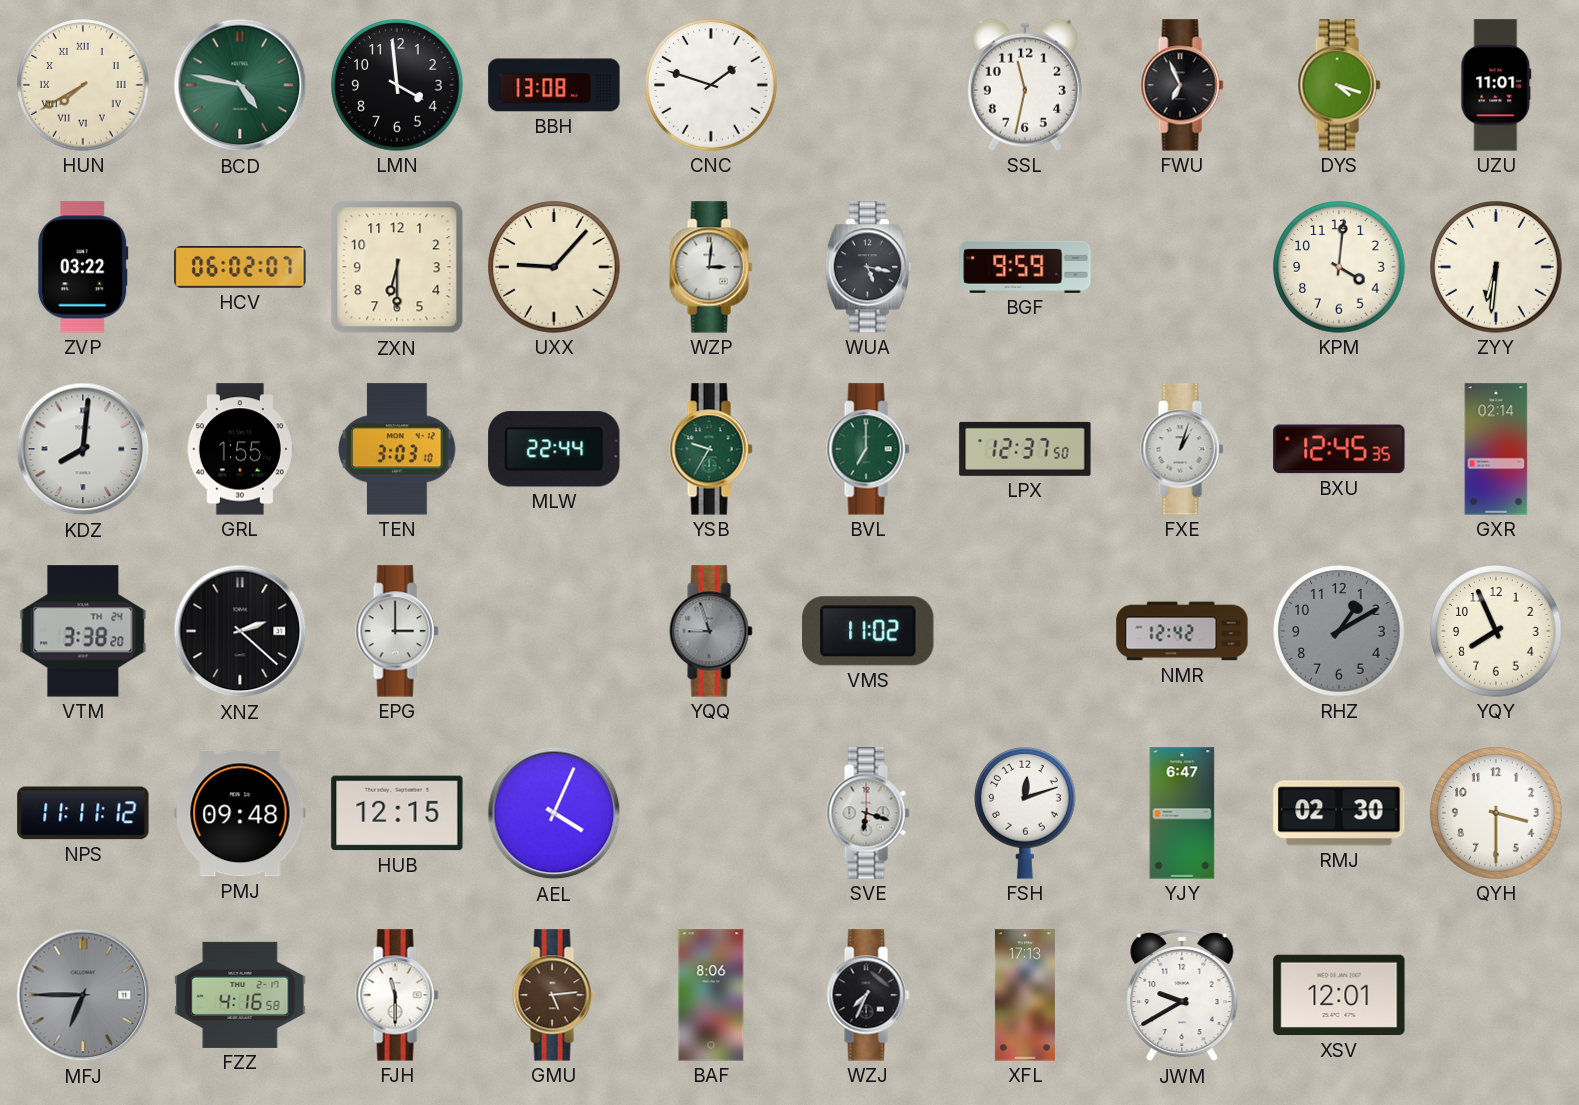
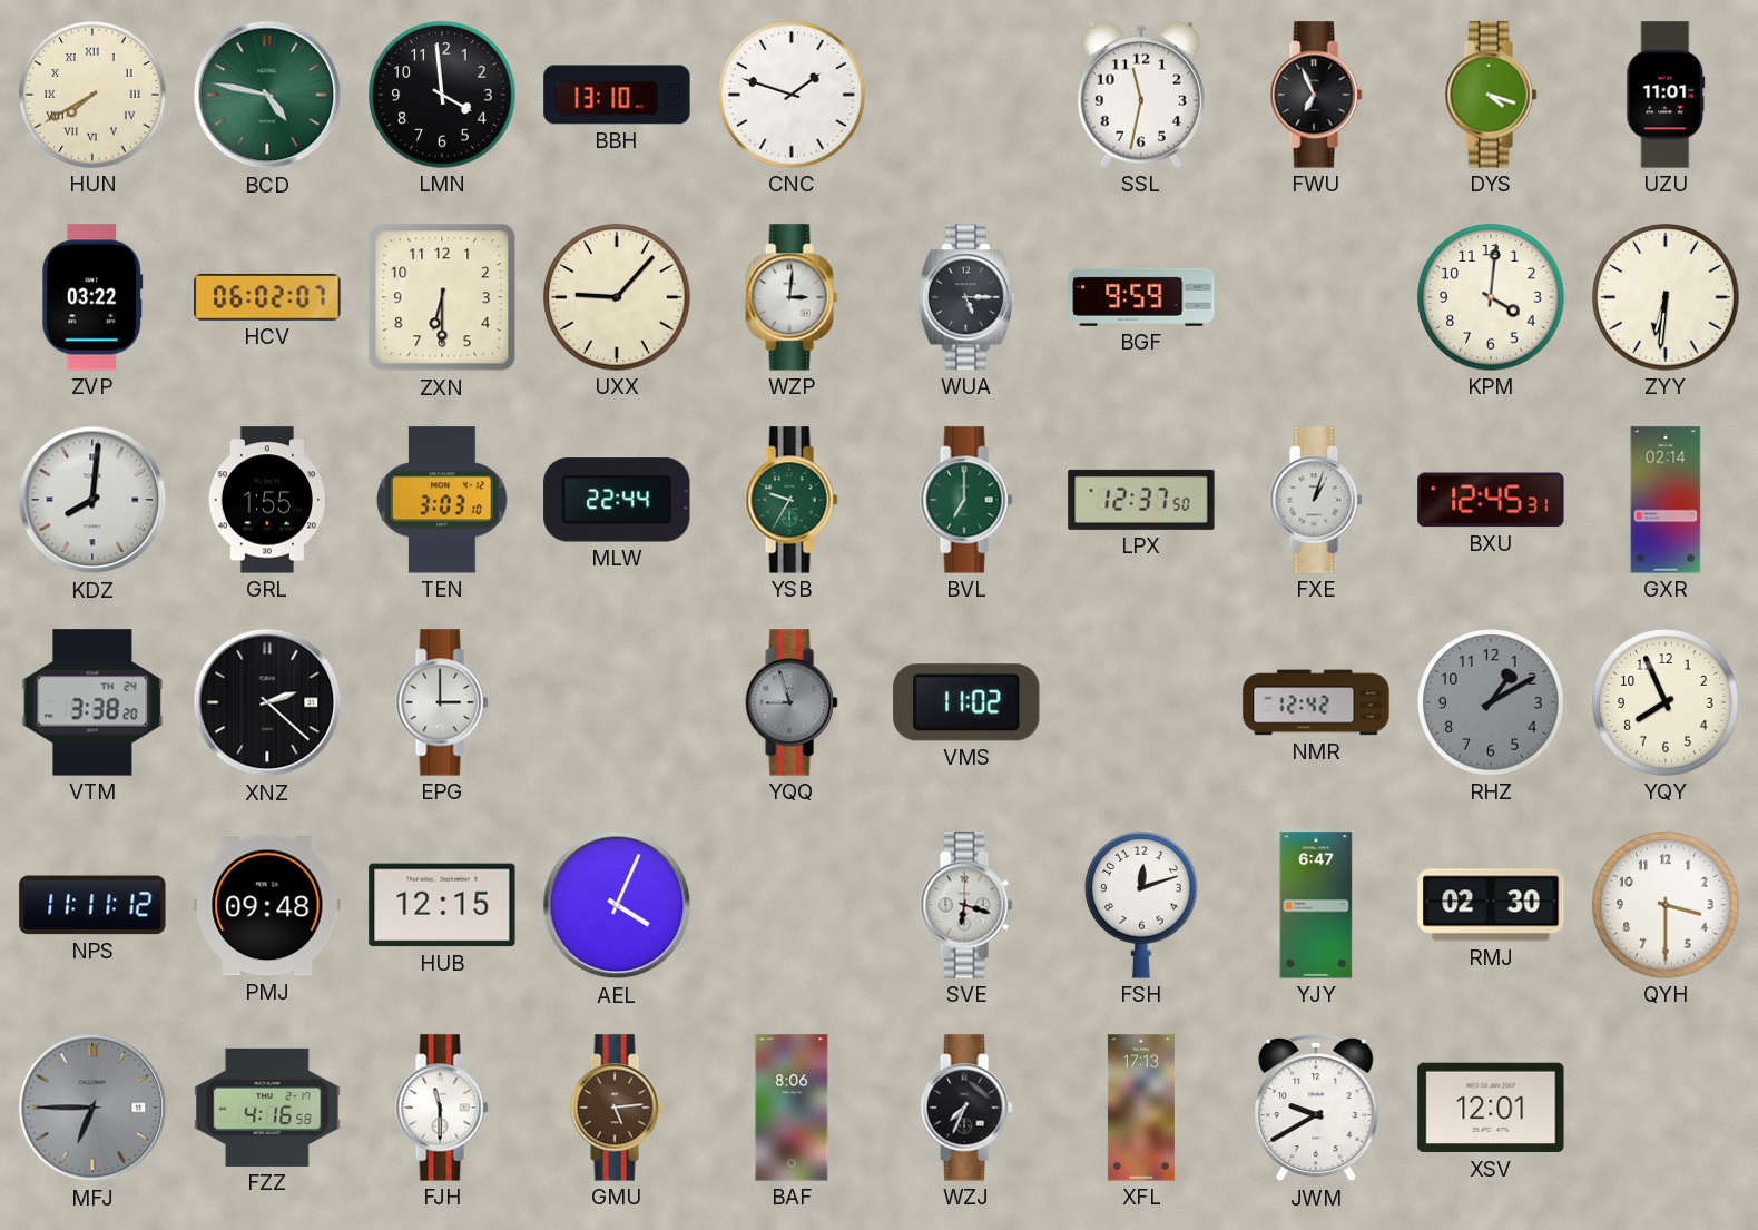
BBH: 13:08 -> 13:10
WUA: 5:17 -> 5:15
BXU: 12:45:35 -> 12:45:31
